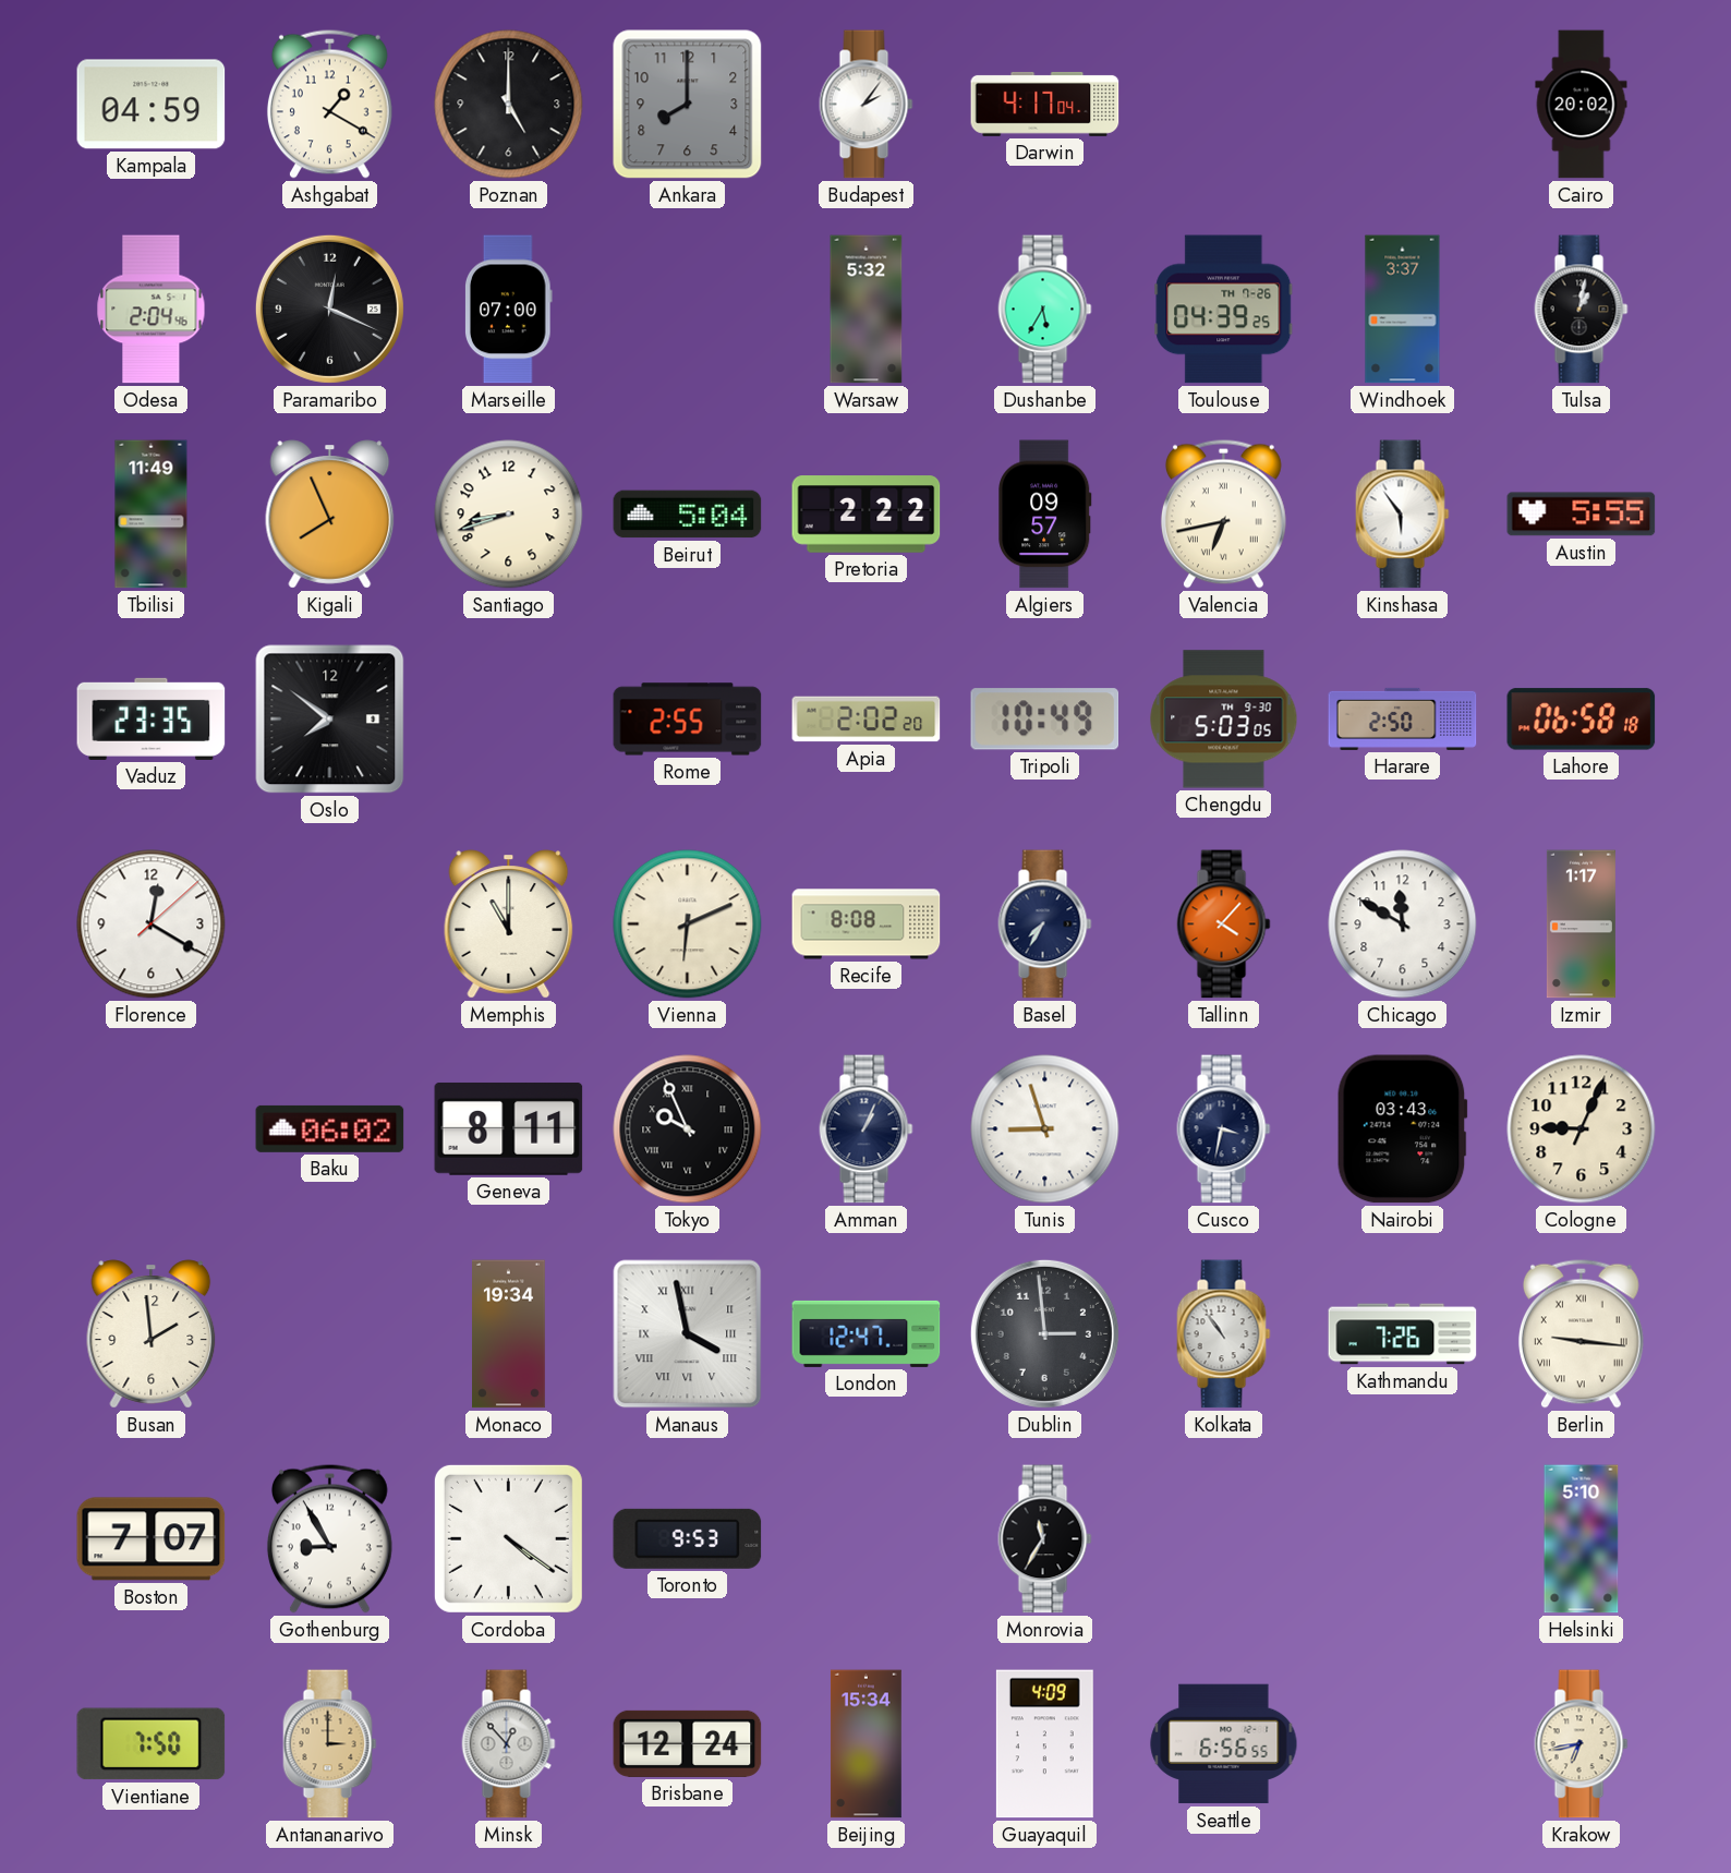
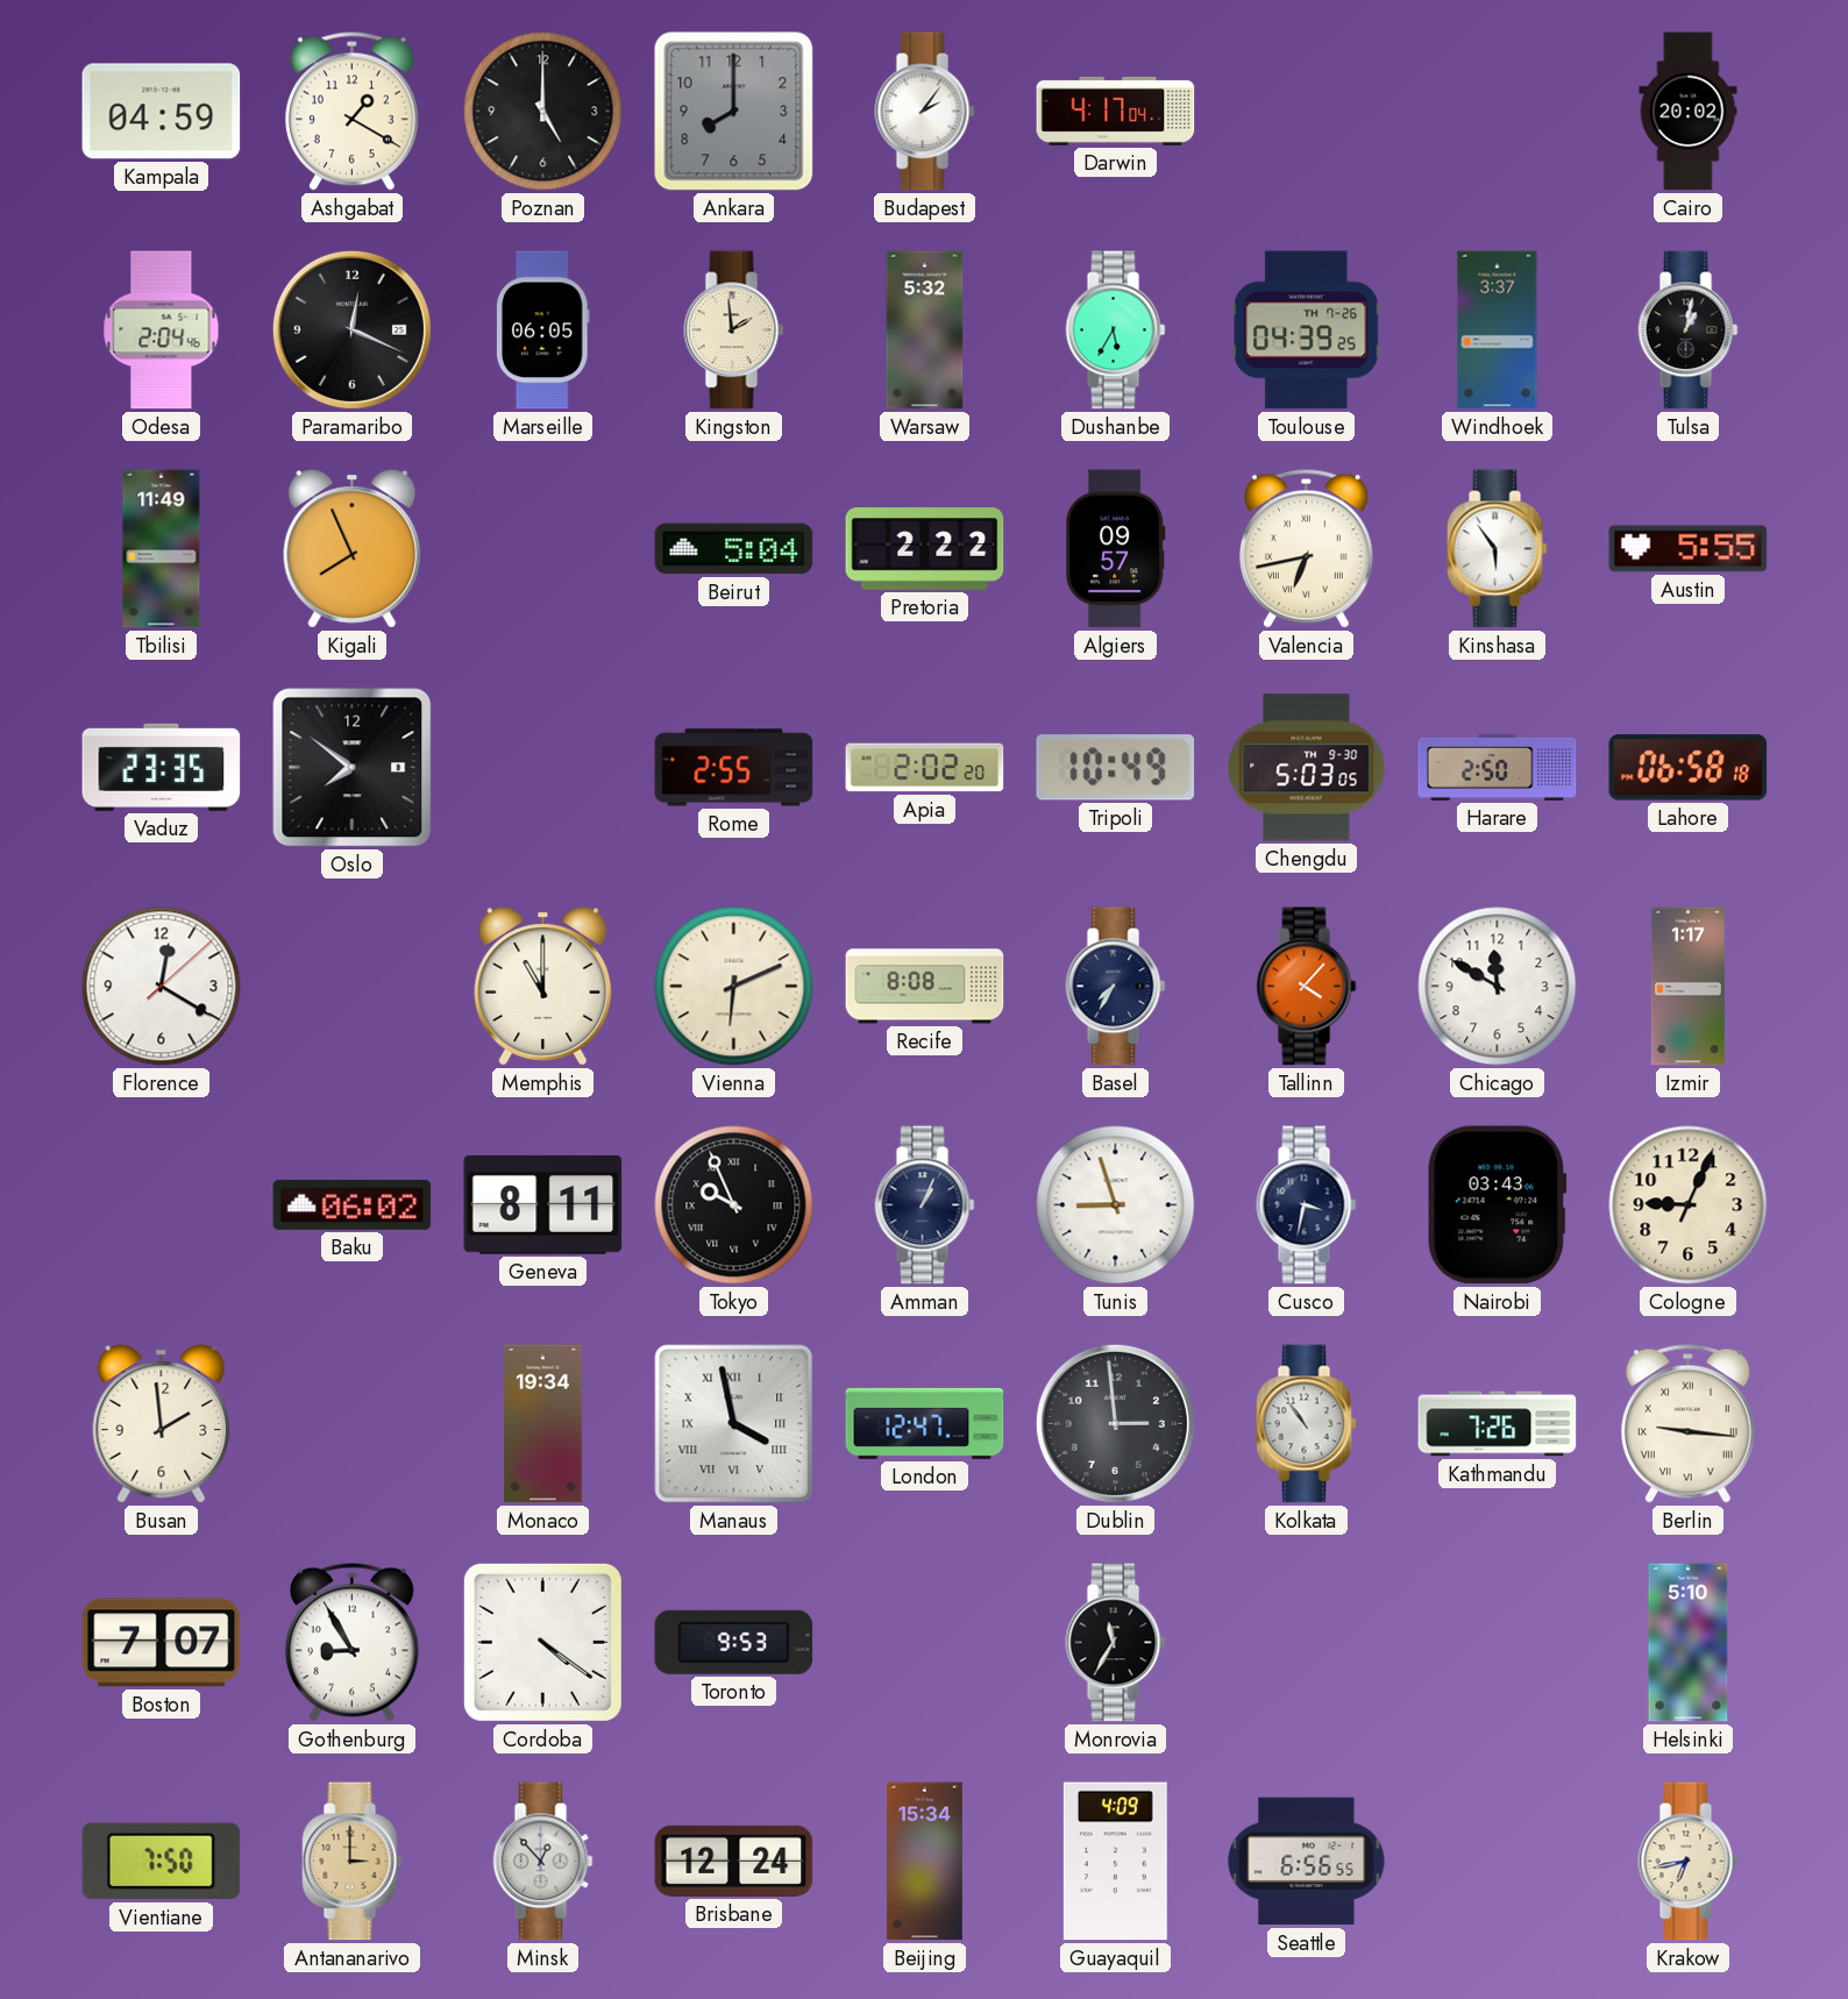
Marseille: 07:00 -> 06:05
Kingston: none -> 1:59
Santiago: 8:42 -> none
